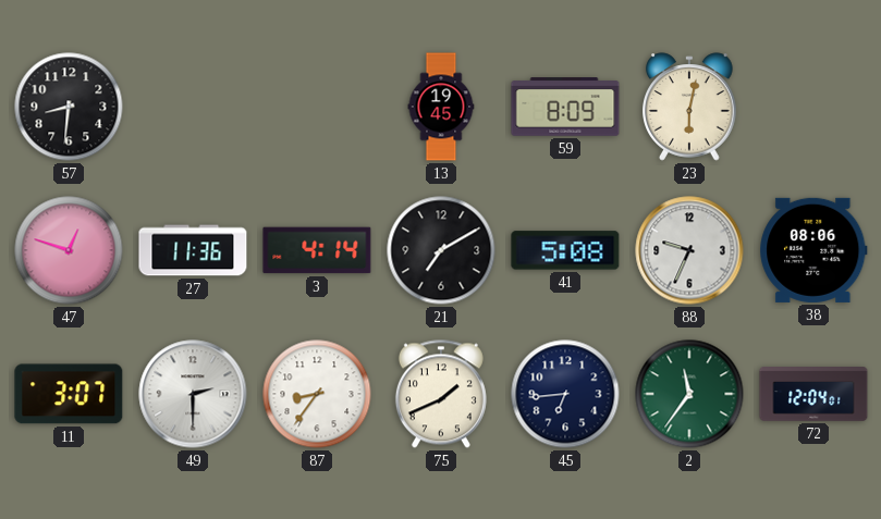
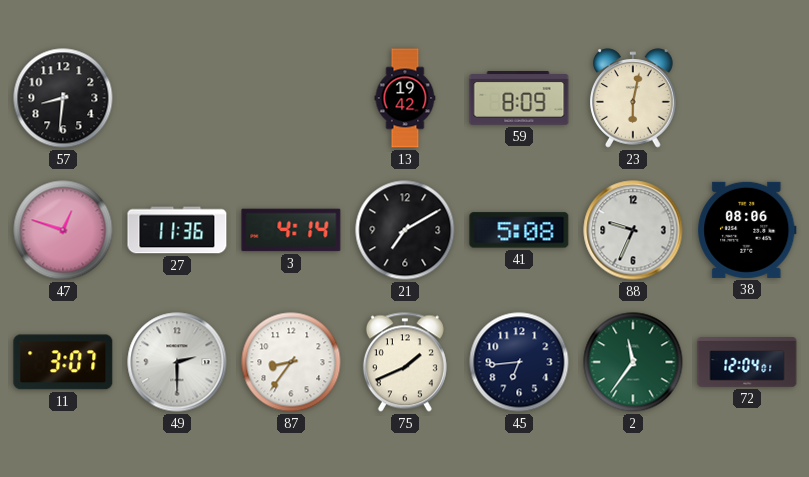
13: 19:45 -> 19:42
